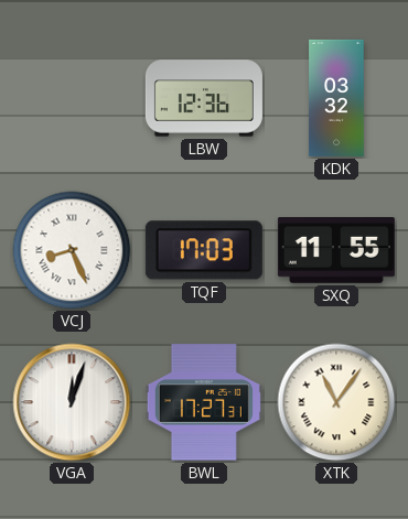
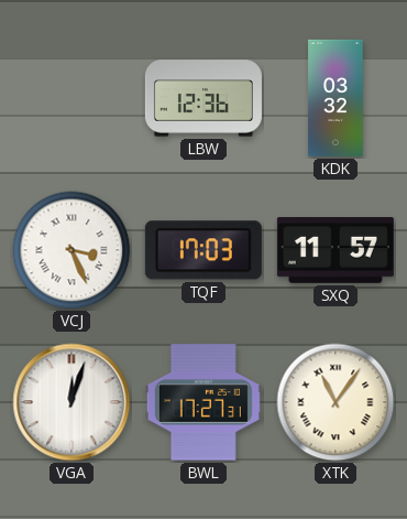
VCJ: 8:26 -> 3:26
SXQ: 11:55 -> 11:57
